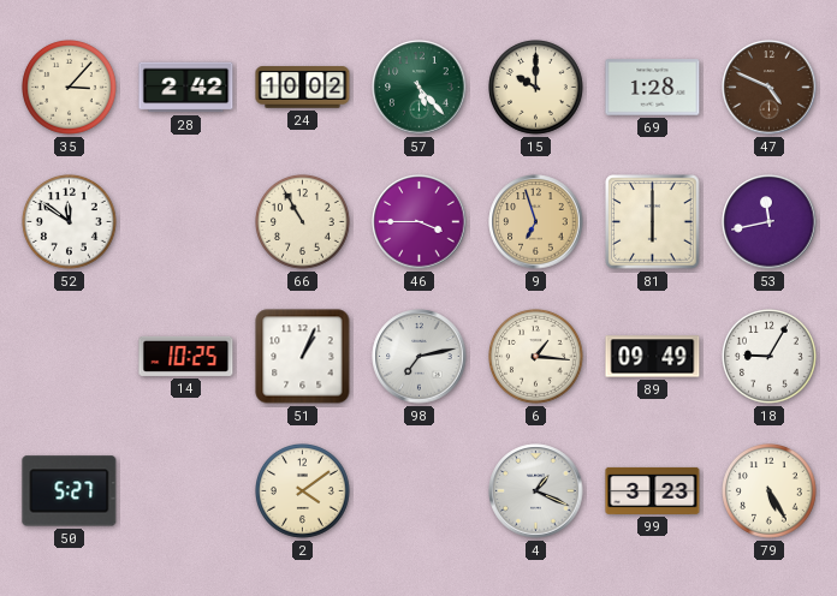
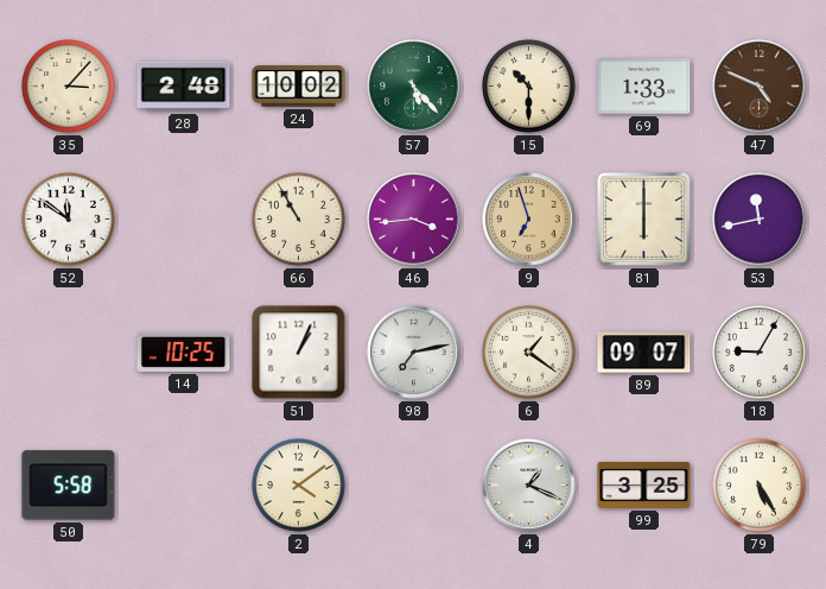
28: 2:42 -> 2:48
15: 10:00 -> 10:30
69: 1:28 -> 1:33
46: 3:45 -> 3:44
6: 1:16 -> 1:21
89: 09:49 -> 09:07
50: 5:27 -> 5:58
99: 3:23 -> 3:25
